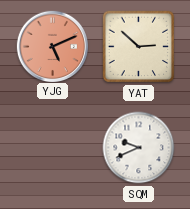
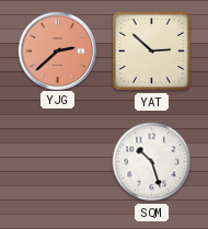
YJG: 5:11 -> 2:38
SQM: 9:41 -> 10:27
